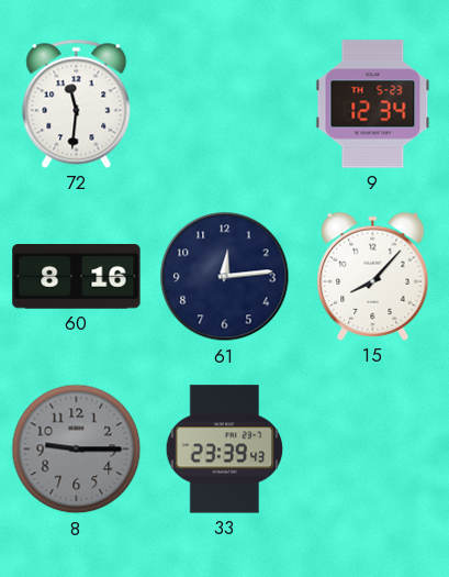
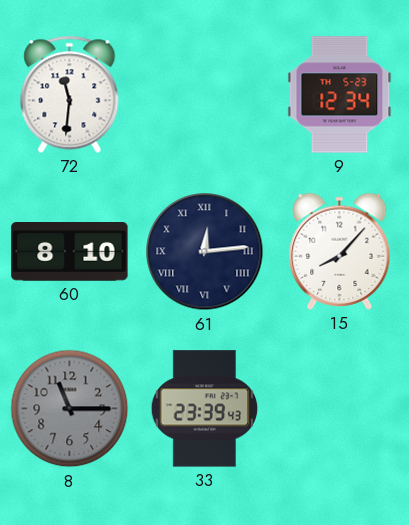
60: 8:16 -> 8:10
61 numerals: Arabic -> Roman
8: 9:15 -> 11:15
